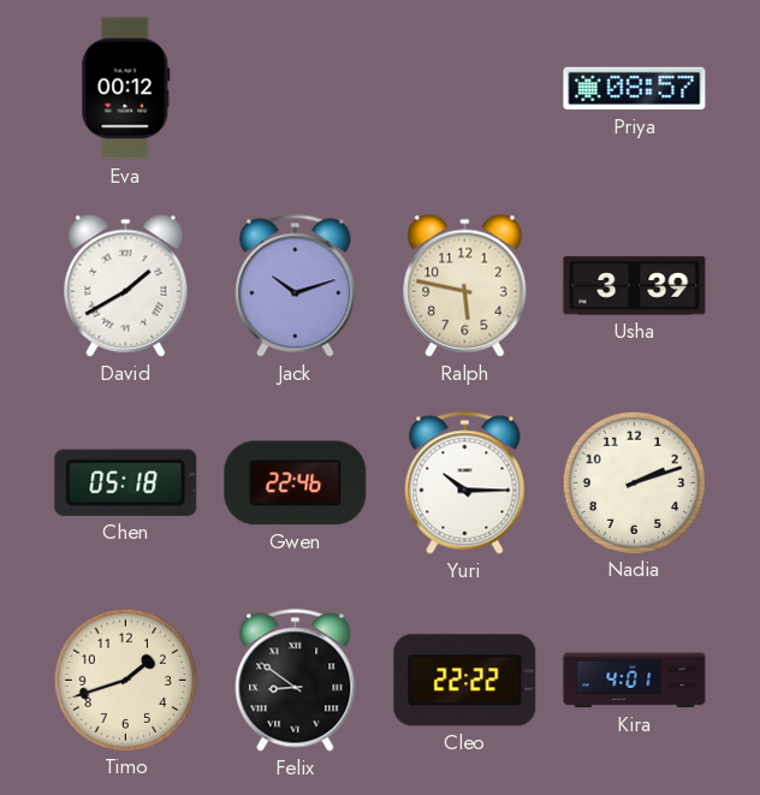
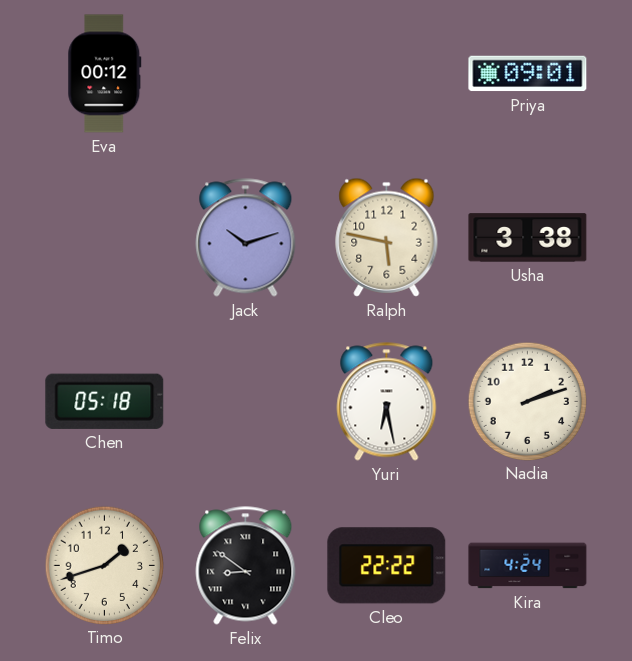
Priya: 08:57 -> 09:01
David: 1:40 -> none
Usha: 3:39 -> 3:38
Gwen: 22:46 -> none
Yuri: 10:15 -> 6:28
Kira: 4:01 -> 4:24
